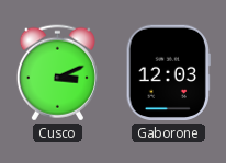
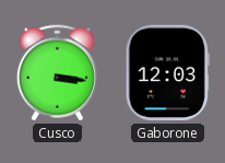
Cusco: 3:11 -> 3:16
